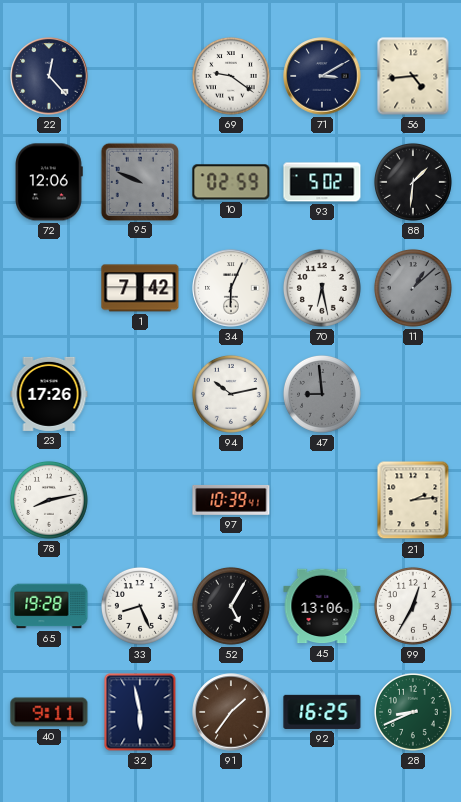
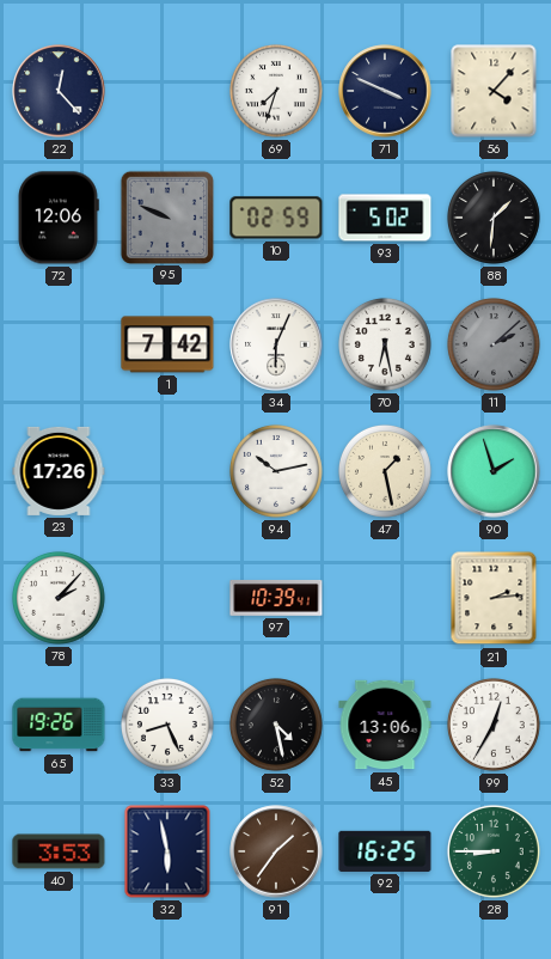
69: 9:21 -> 7:33
71: 3:10 -> 3:49
56: 4:44 -> 4:07
11: 1:08 -> 2:08
47: 8:59 -> 1:28
47 dial: grey -> cream
90: none -> 1:57
78: 8:13 -> 2:07
65: 19:28 -> 19:26
52: 5:05 -> 4:28
40: 9:11 -> 3:53
28: 8:41 -> 8:45
